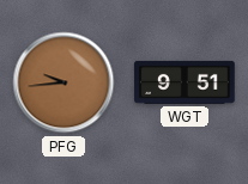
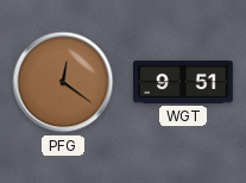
PFG: 9:44 -> 12:21
